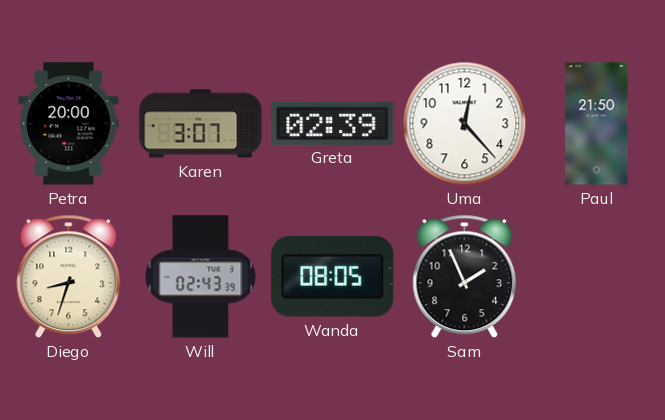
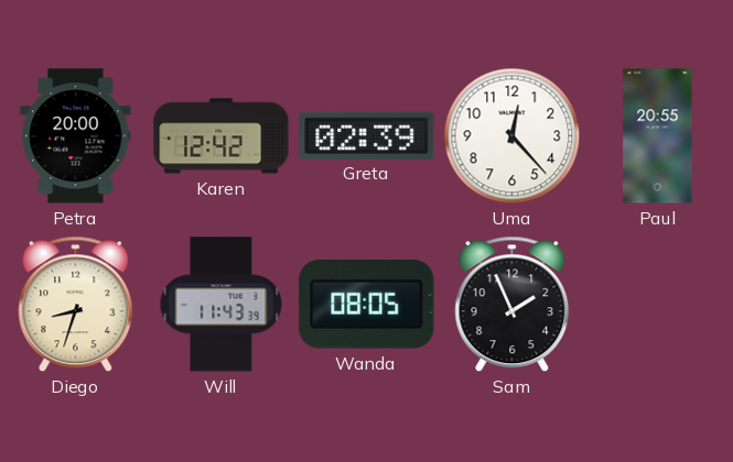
Karen: 3:07 -> 12:42
Paul: 21:50 -> 20:55
Will: 02:43 -> 11:43
